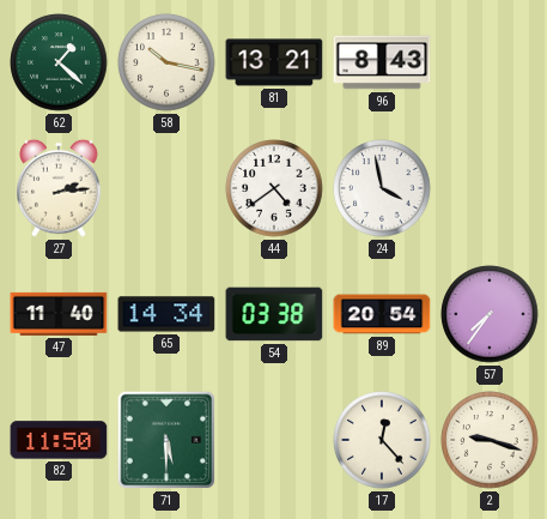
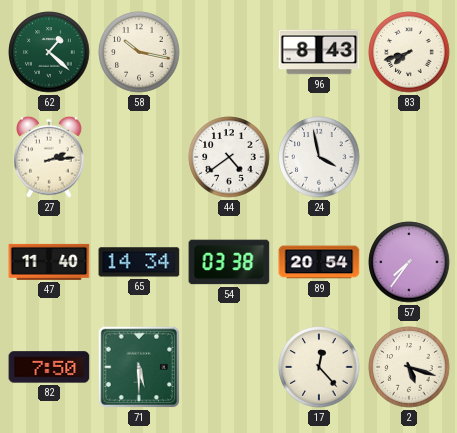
81: 13:21 -> none
83: none -> 7:42
82: 11:50 -> 7:50
2: 9:18 -> 5:18
